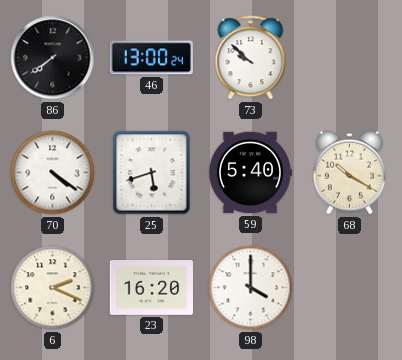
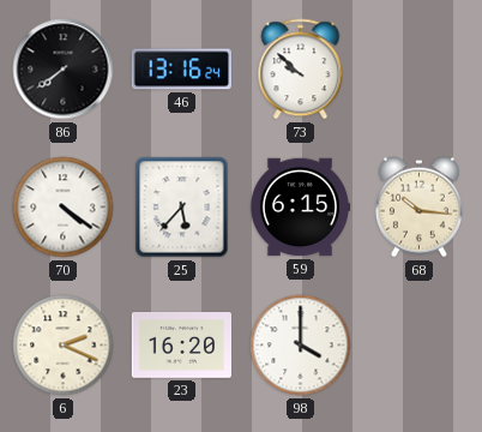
46: 13:00 -> 13:16
25: 5:42 -> 5:37
59: 5:40 -> 6:15
68: 10:20 -> 10:16
